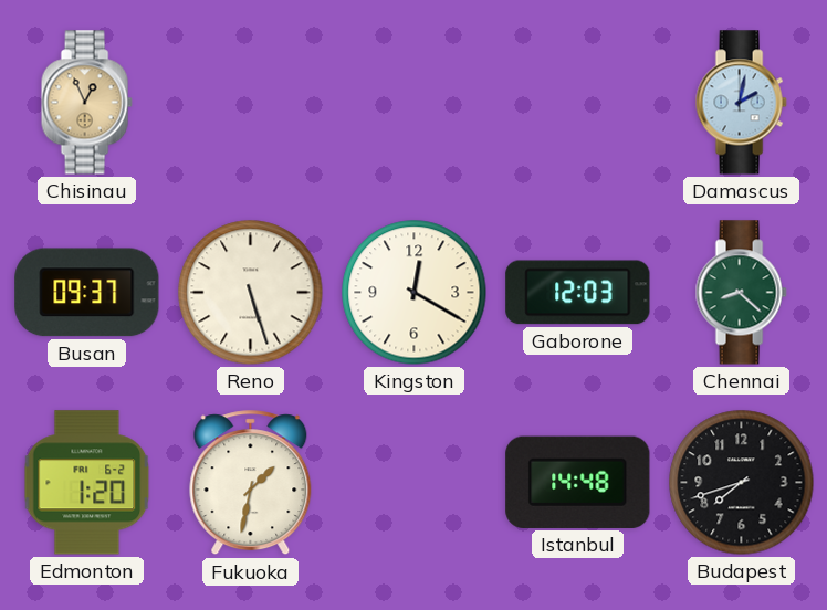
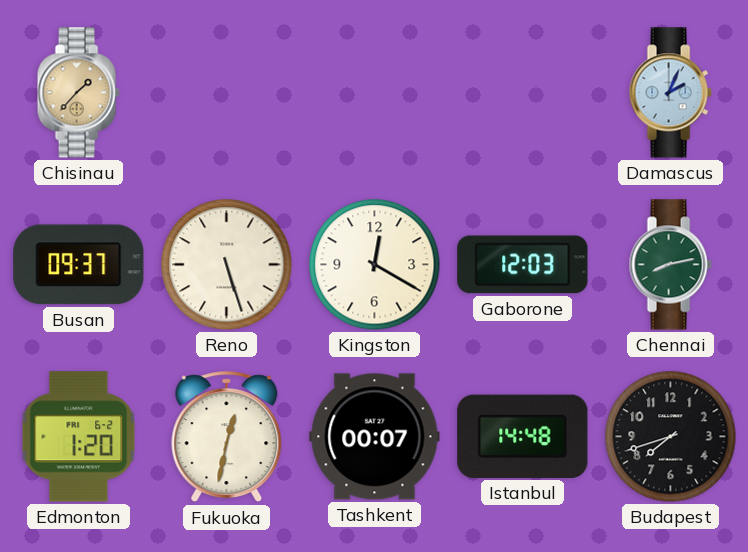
Chisinau: 12:56 -> 1:37
Damascus: 2:02 -> 2:04
Chennai: 8:22 -> 8:13
Fukuoka: 1:32 -> 12:32
Tashkent: none -> 00:07
